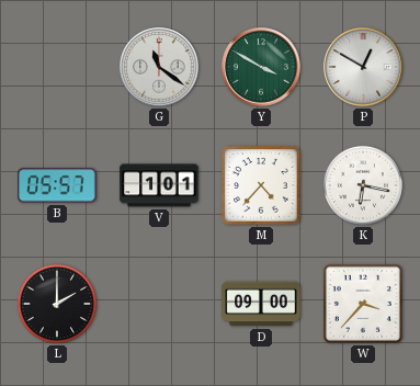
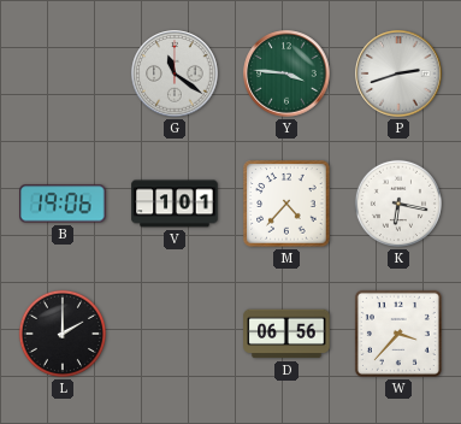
Y: 3:50 -> 3:46
P: 12:50 -> 2:42
B: 05:57 -> 19:06
D: 09:00 -> 06:56
